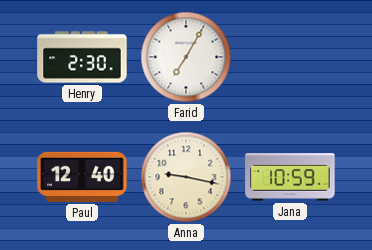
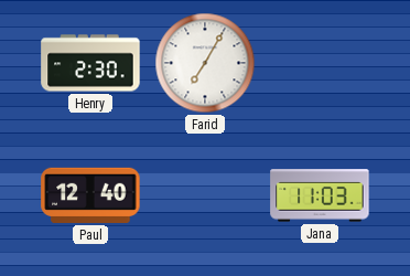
Anna: 9:17 -> none
Jana: 10:59 -> 11:03
